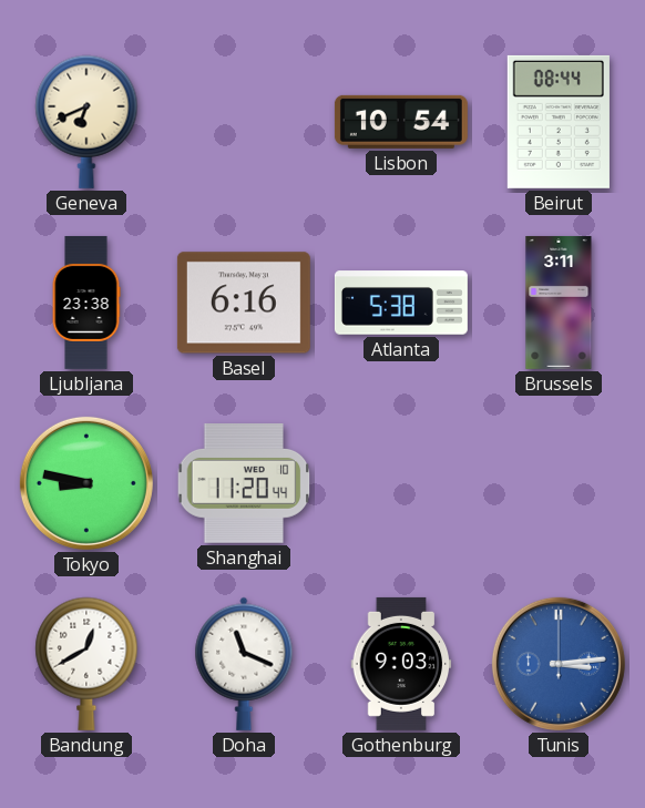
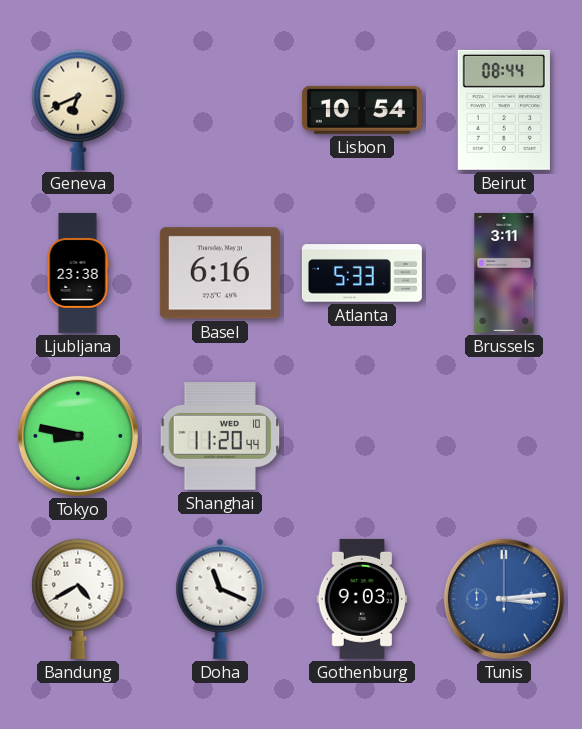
Atlanta: 5:38 -> 5:33
Bandung: 12:40 -> 4:40
